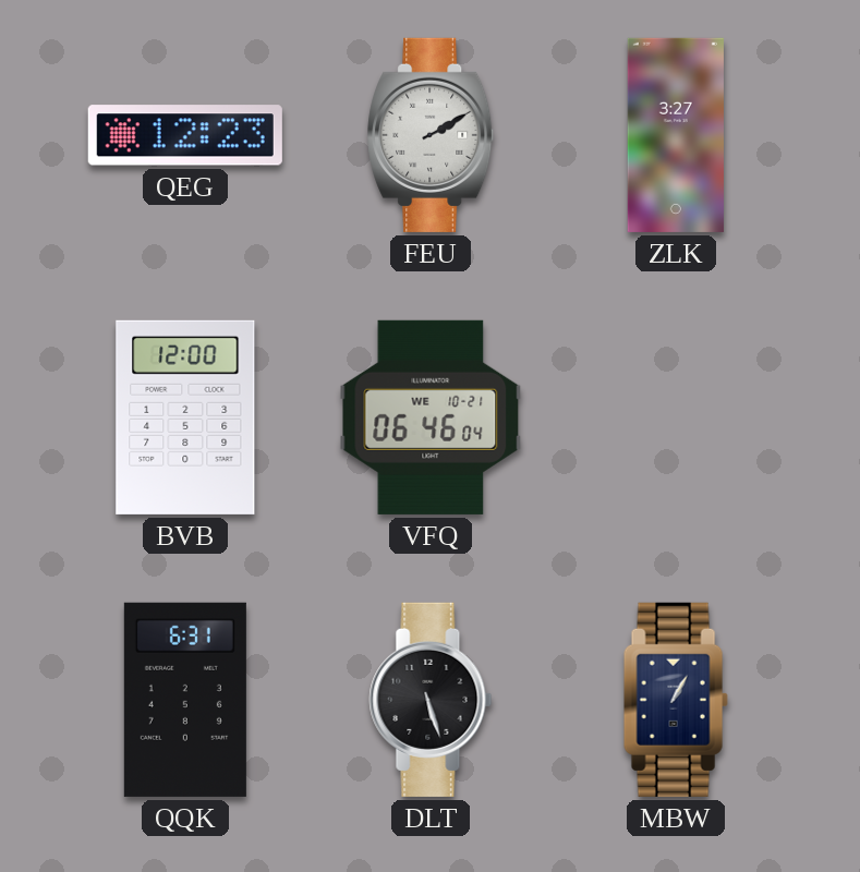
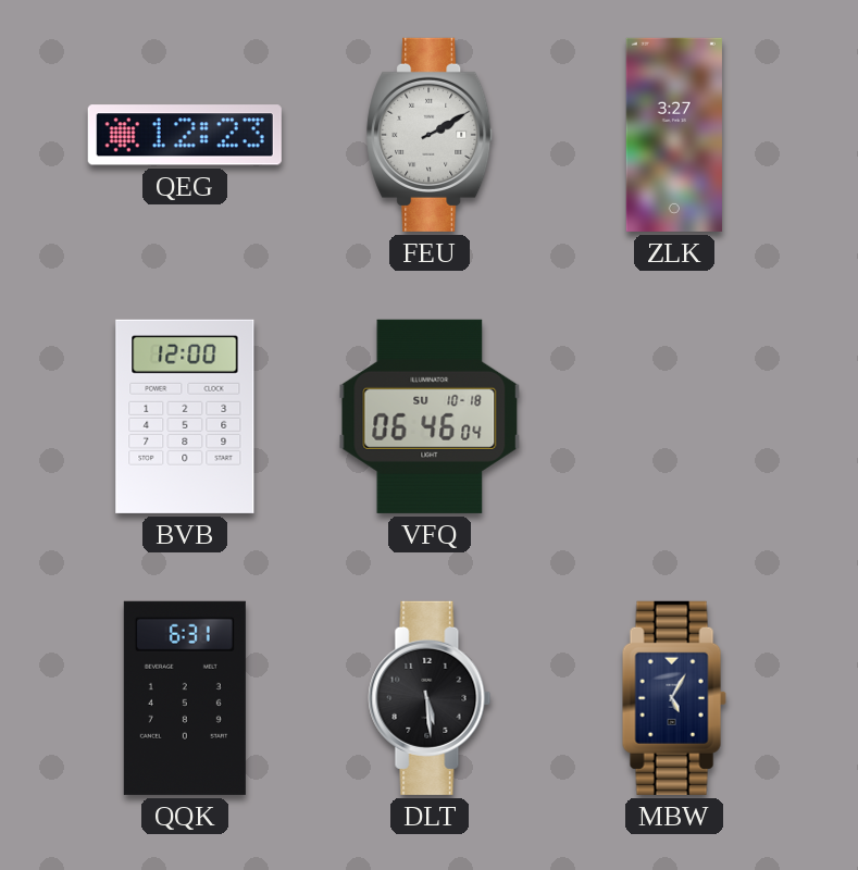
VFQ date: WE 10-21 -> SU 10-18
DLT: 5:27 -> 5:29
MBW: 1:05 -> 5:05
